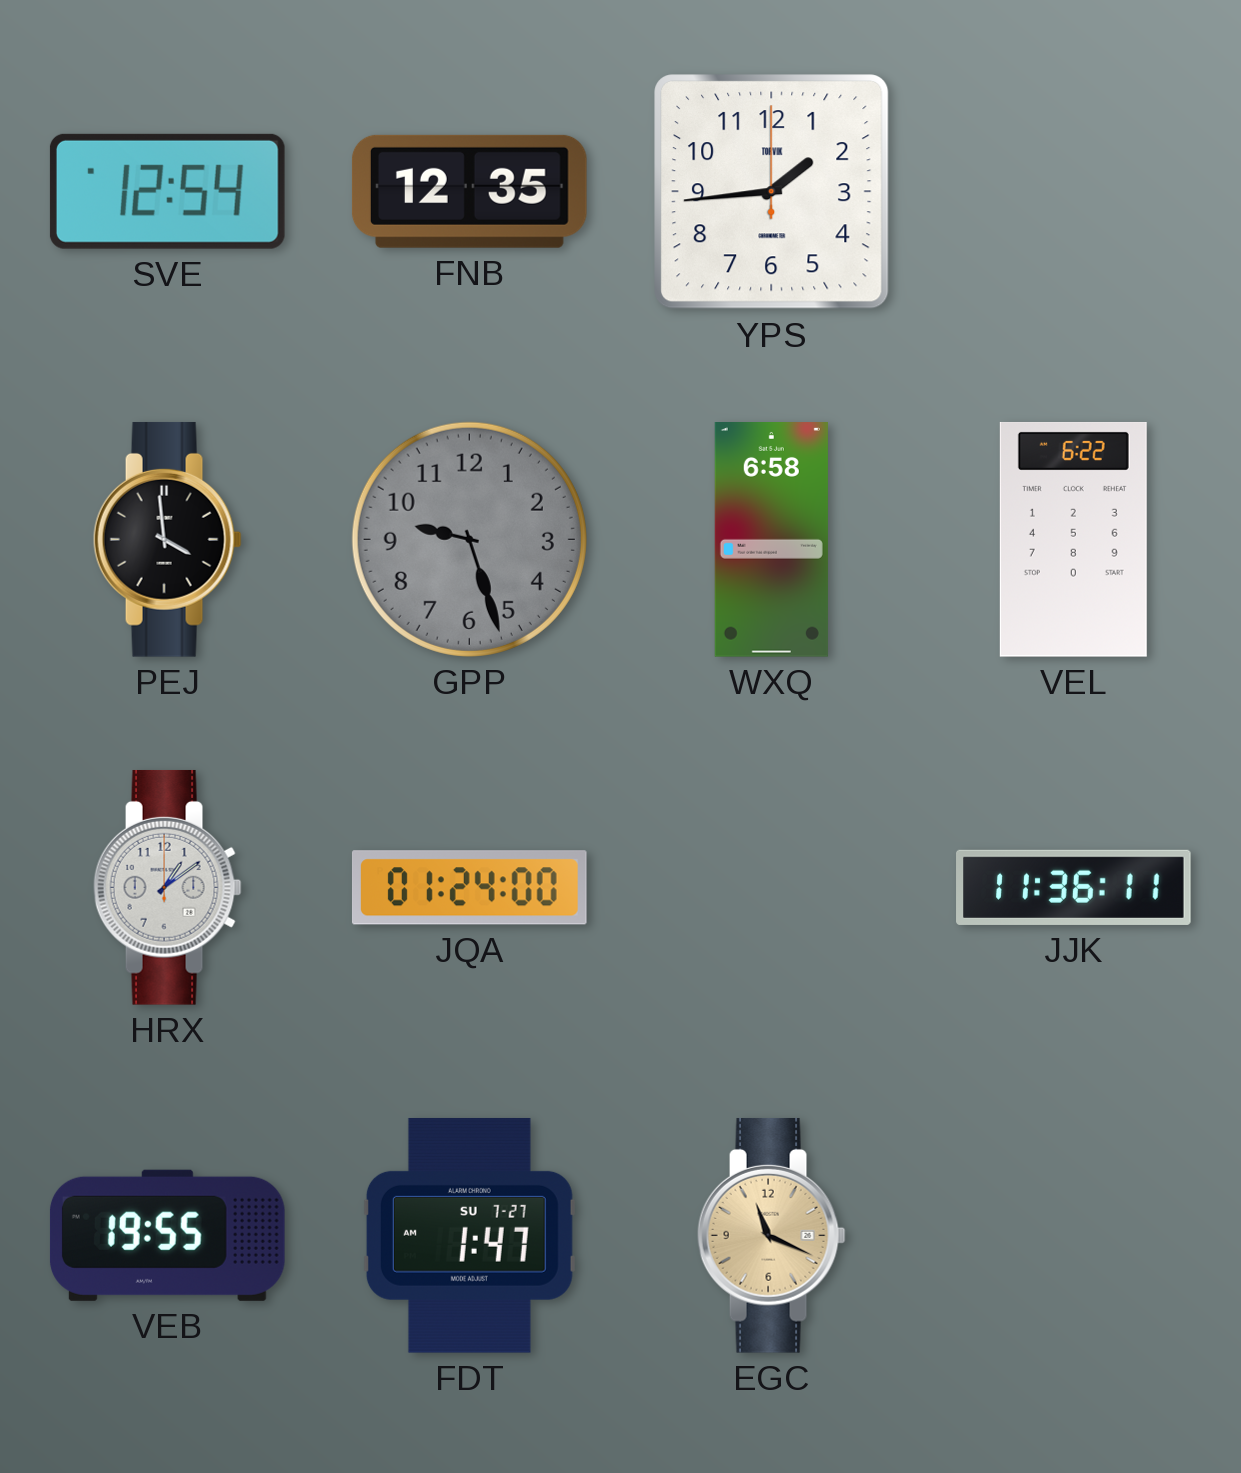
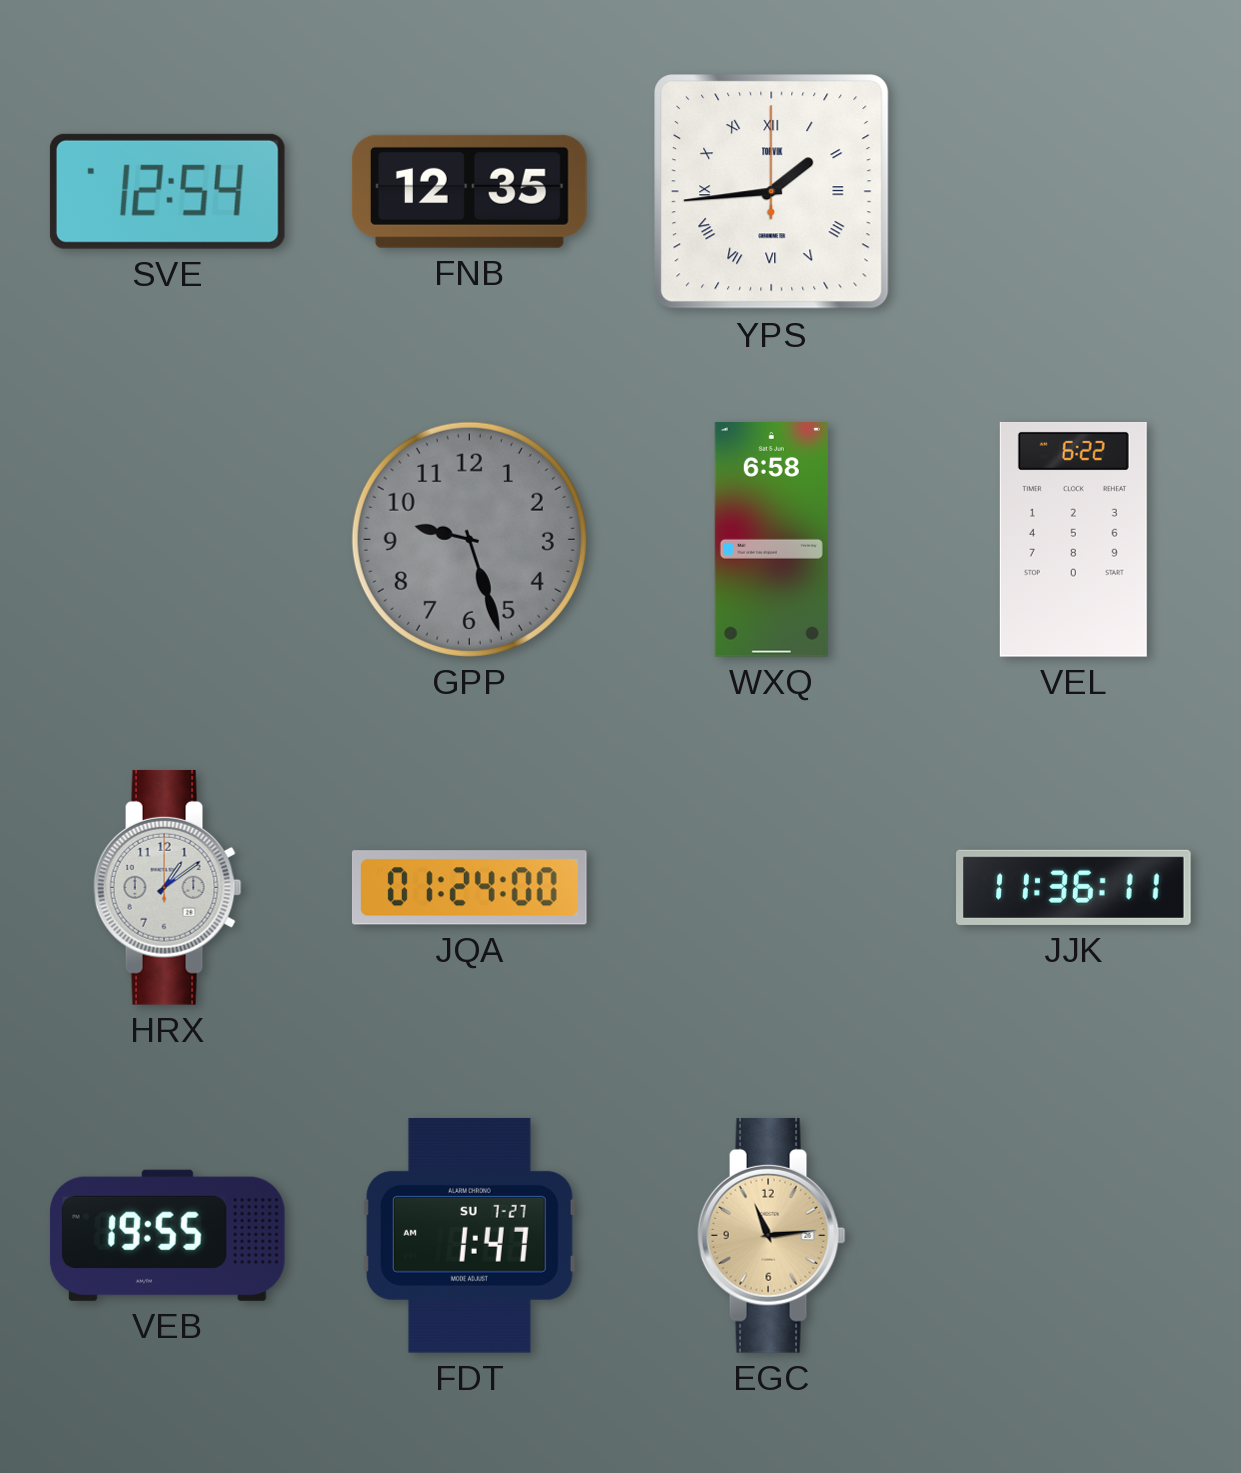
YPS numerals: Arabic -> Roman
PEJ: 3:59 -> none
EGC: 11:19 -> 11:14
